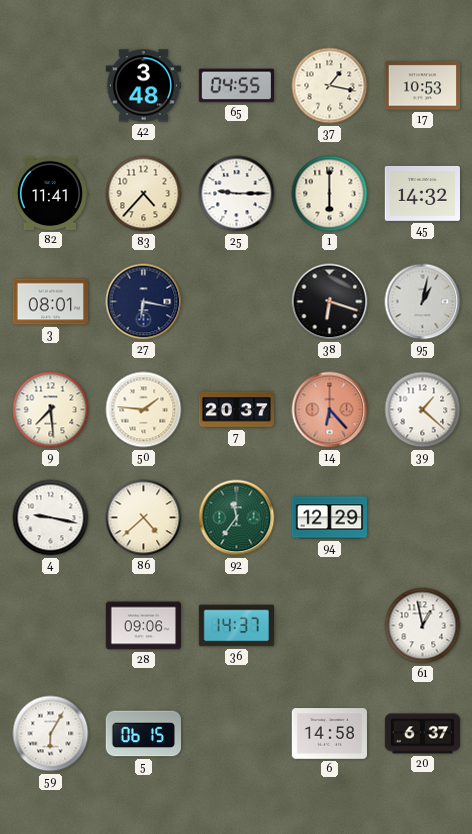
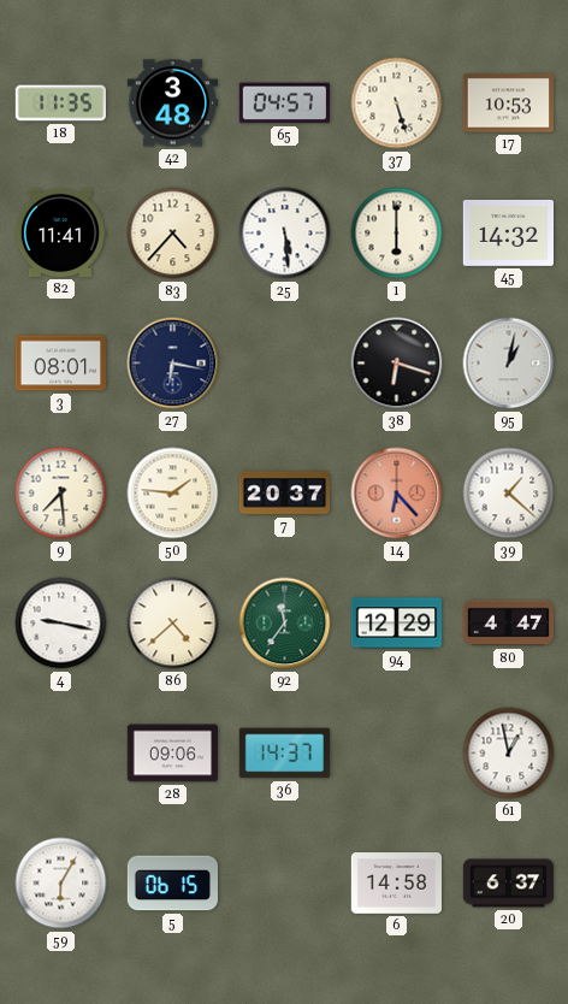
18: none -> 11:35
65: 04:55 -> 04:57
37: 1:17 -> 5:27
25: 9:15 -> 5:29
80: none -> 4:47
